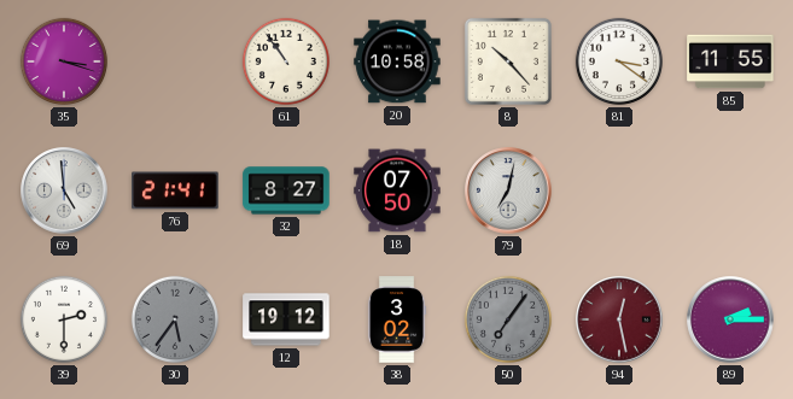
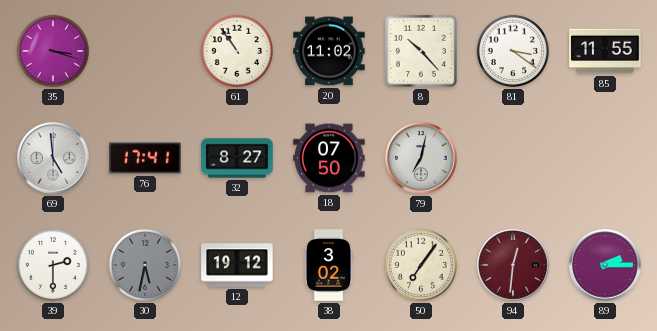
20: 10:58 -> 11:02
76: 21:41 -> 17:41
30: 5:36 -> 5:32
50 dial: grey -> cream
94: 12:28 -> 12:31
